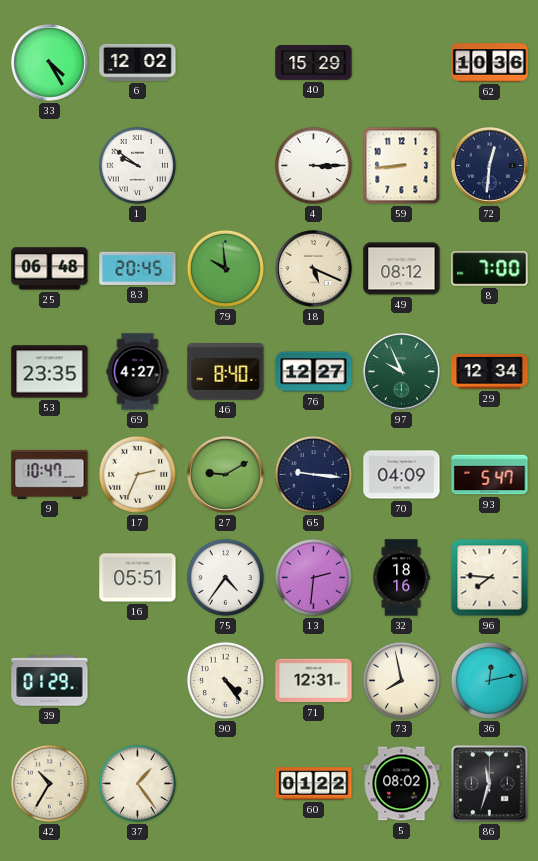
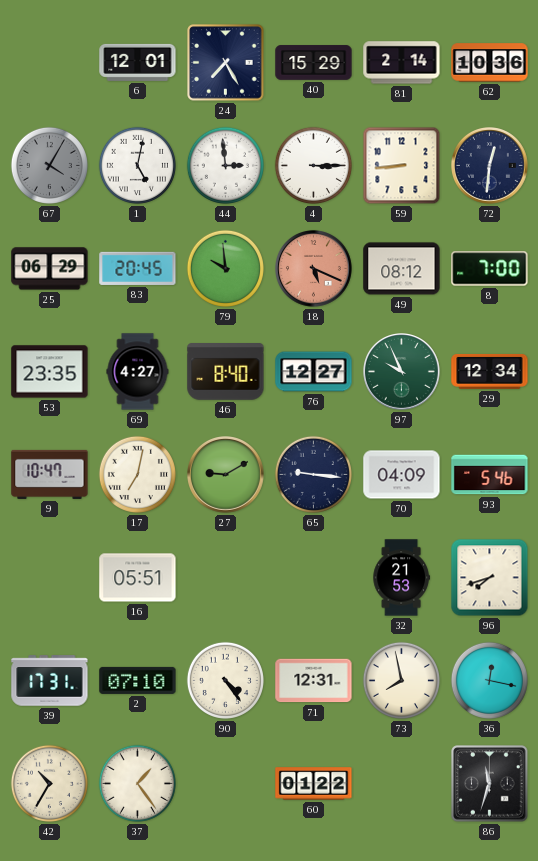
33: 4:25 -> none
6: 12:02 -> 12:01
24: none -> 7:25
81: none -> 2:14
67: none -> 4:05
1: 9:51 -> 5:02
44: none -> 2:59
25: 06:48 -> 06:29
18 dial: cream -> salmon
17: 2:34 -> 7:02
93: 5:47 -> 5:46
75: 4:36 -> none
13: 2:31 -> none
32: 18:16 -> 21:53
96: 7:46 -> 7:42
39: 01:29 -> 17:31
2: none -> 07:10
36: 12:13 -> 12:17
5: 08:02 -> none
